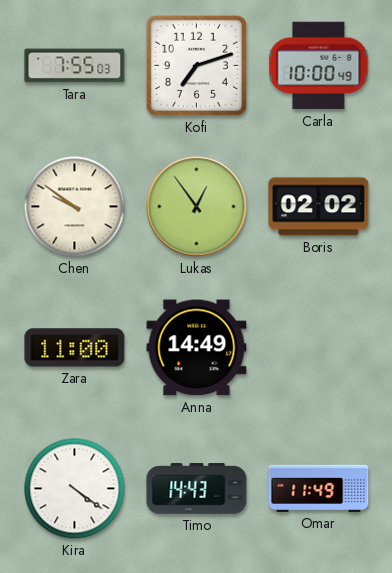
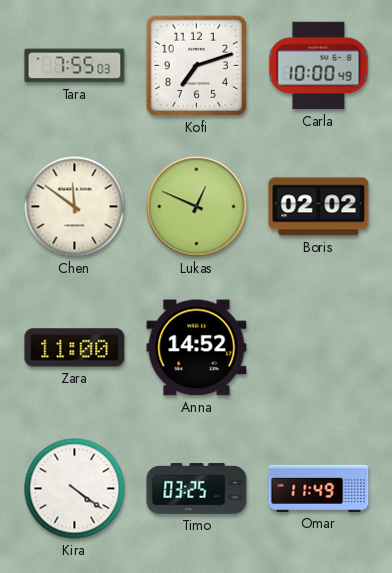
Chen: 9:51 -> 11:51
Lukas: 12:54 -> 12:49
Anna: 14:49 -> 14:52
Timo: 14:43 -> 03:25
